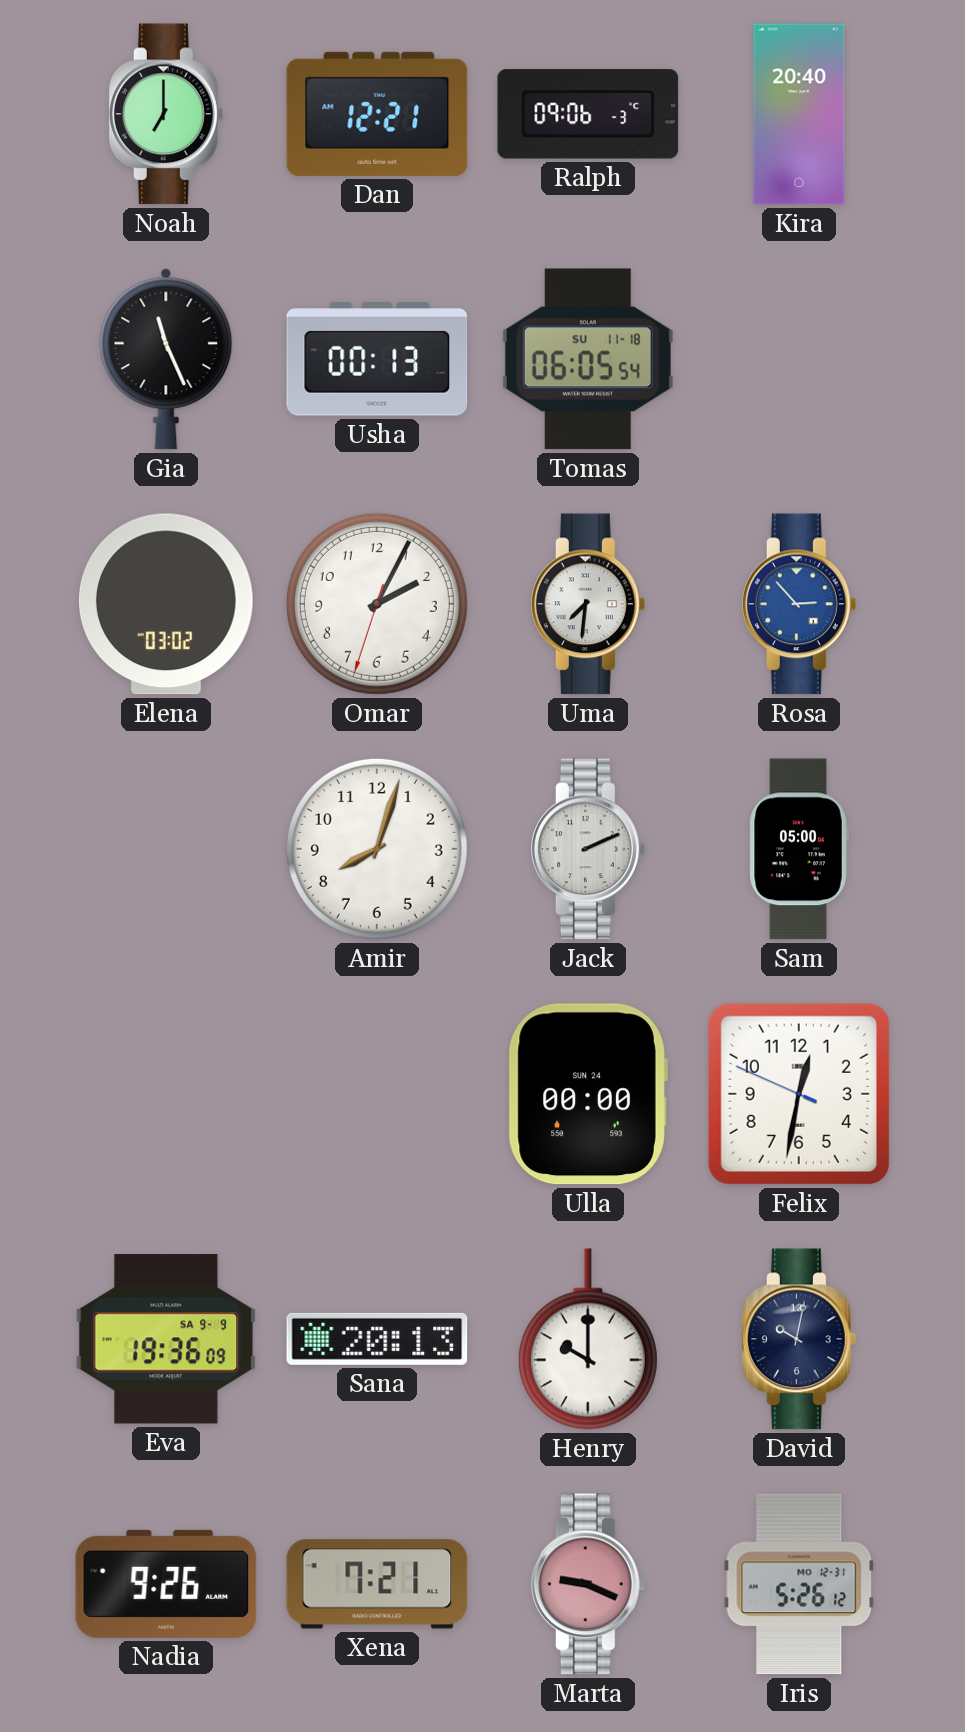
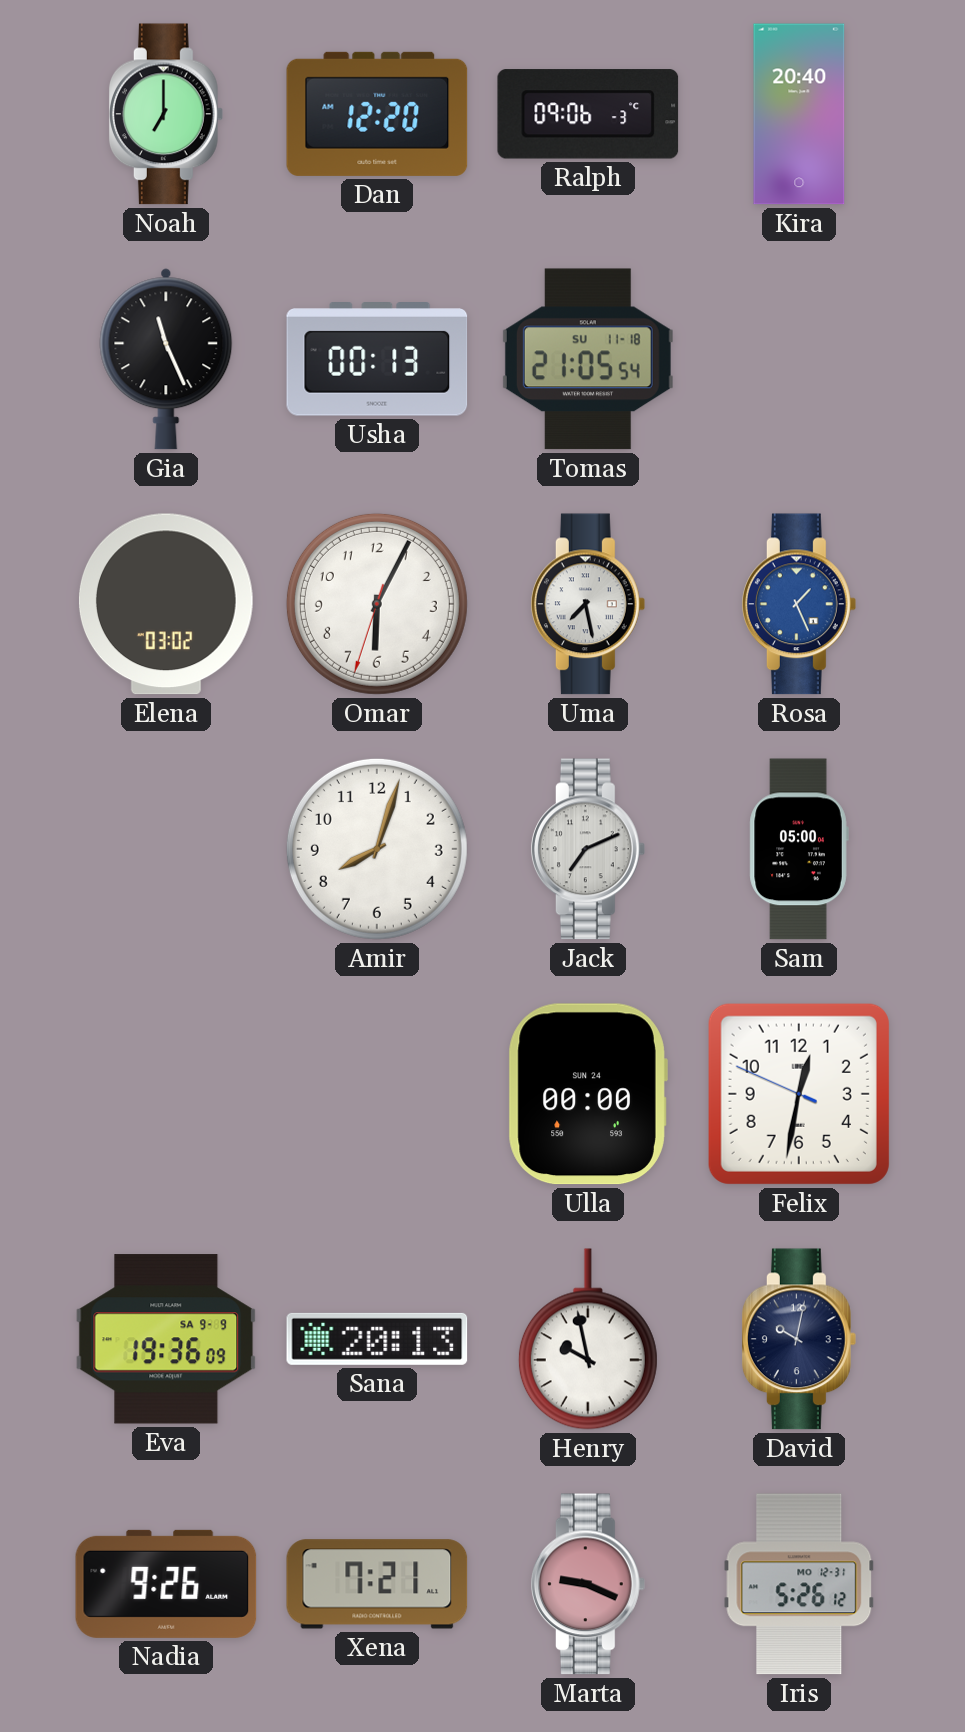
Dan: 12:21 -> 12:20
Tomas: 06:05 -> 21:05
Omar: 2:04 -> 6:04
Uma: 7:31 -> 7:28
Rosa: 2:53 -> 1:26
Jack: 2:11 -> 7:11
Henry: 10:00 -> 9:58
